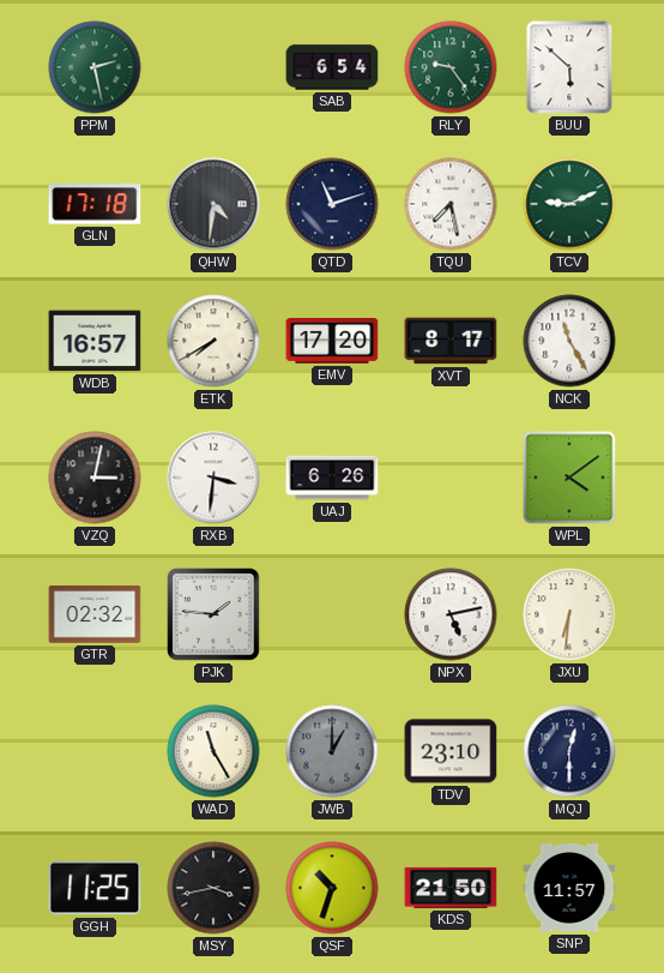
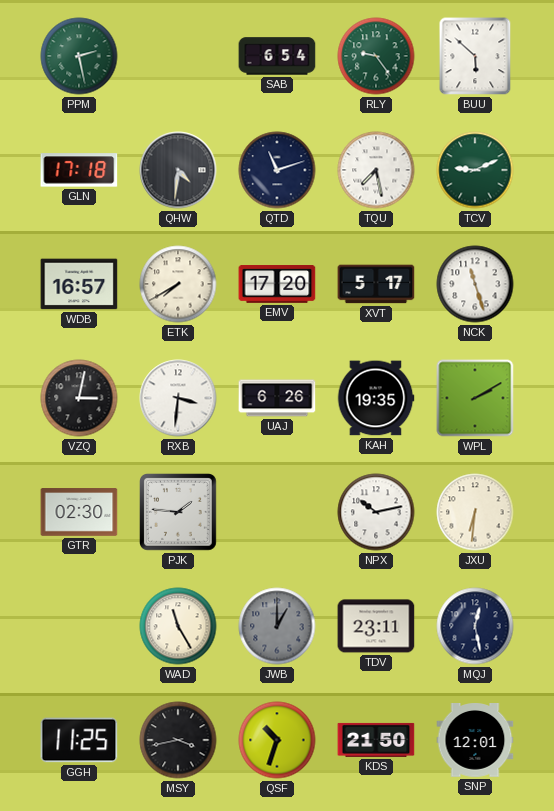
XVT: 8:17 -> 5:17
NCK: 11:25 -> 11:27
KAH: none -> 19:35
WPL: 4:09 -> 2:10
GTR: 02:32 -> 02:30
NPX: 5:13 -> 10:13
TDV: 23:10 -> 23:11
MQJ: 12:30 -> 12:28
SNP: 11:57 -> 12:01
